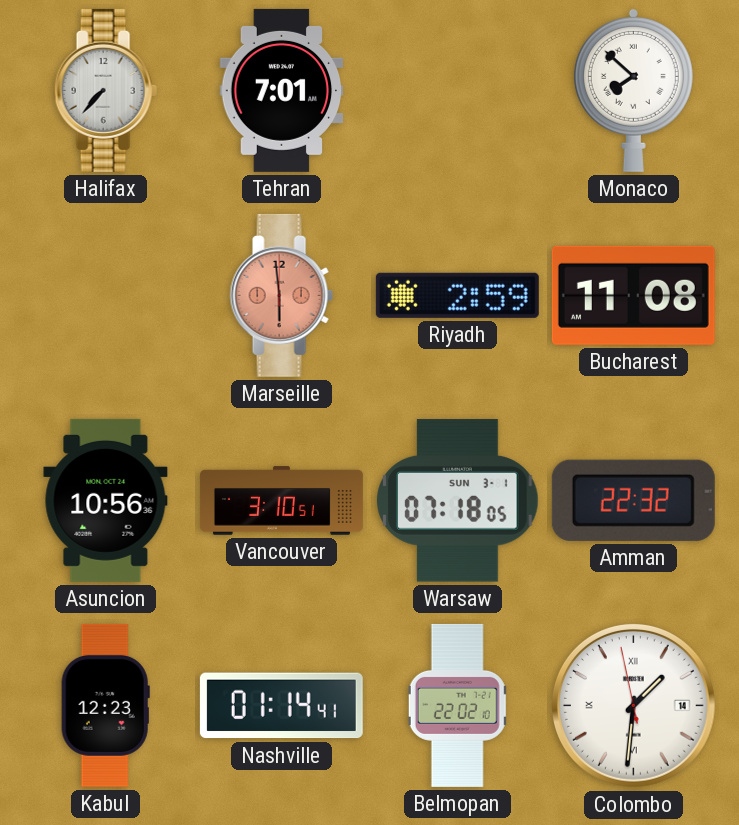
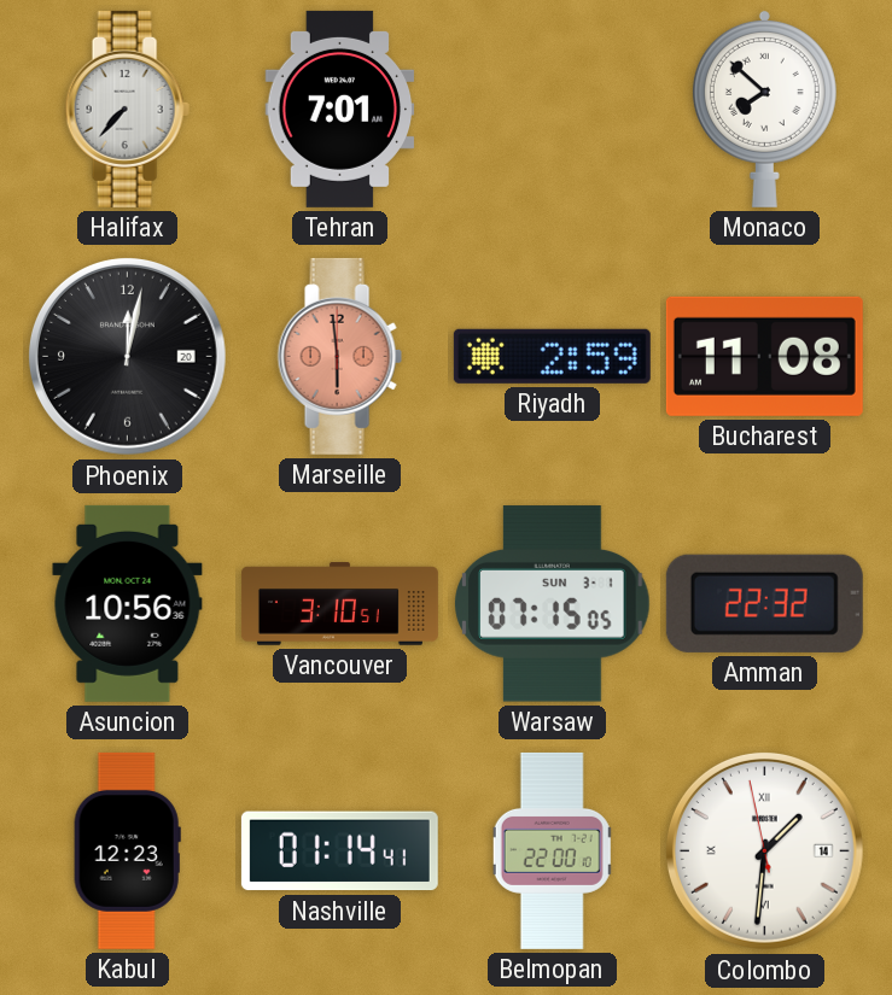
Phoenix: none -> 12:02
Warsaw: 07:18 -> 07:15
Belmopan: 22:02 -> 22:00
